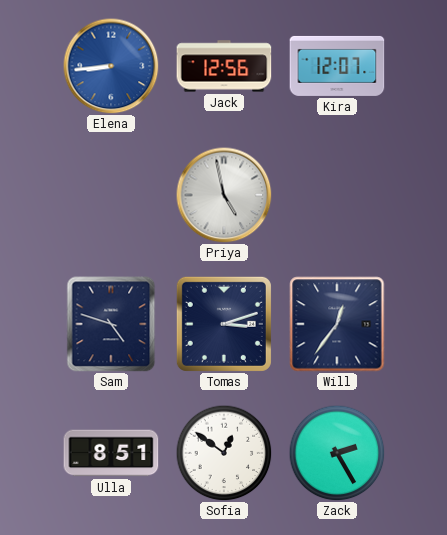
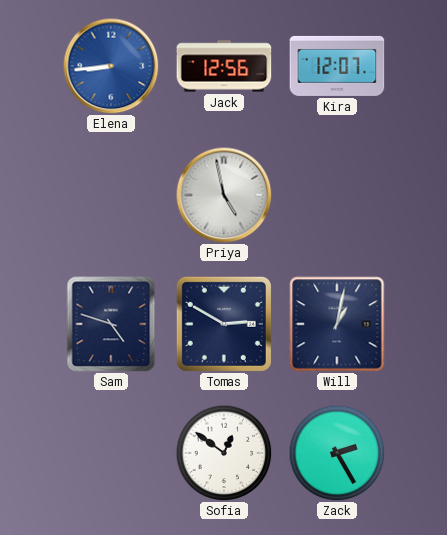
Tomas: 3:12 -> 2:50
Will: 12:36 -> 1:02
Ulla: 8:51 -> none
